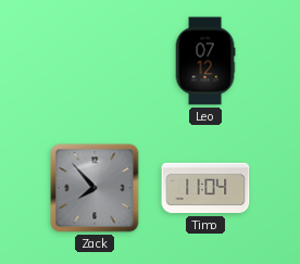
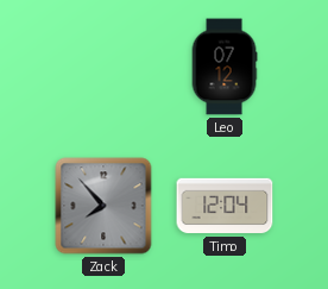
Timo: 11:04 -> 12:04
